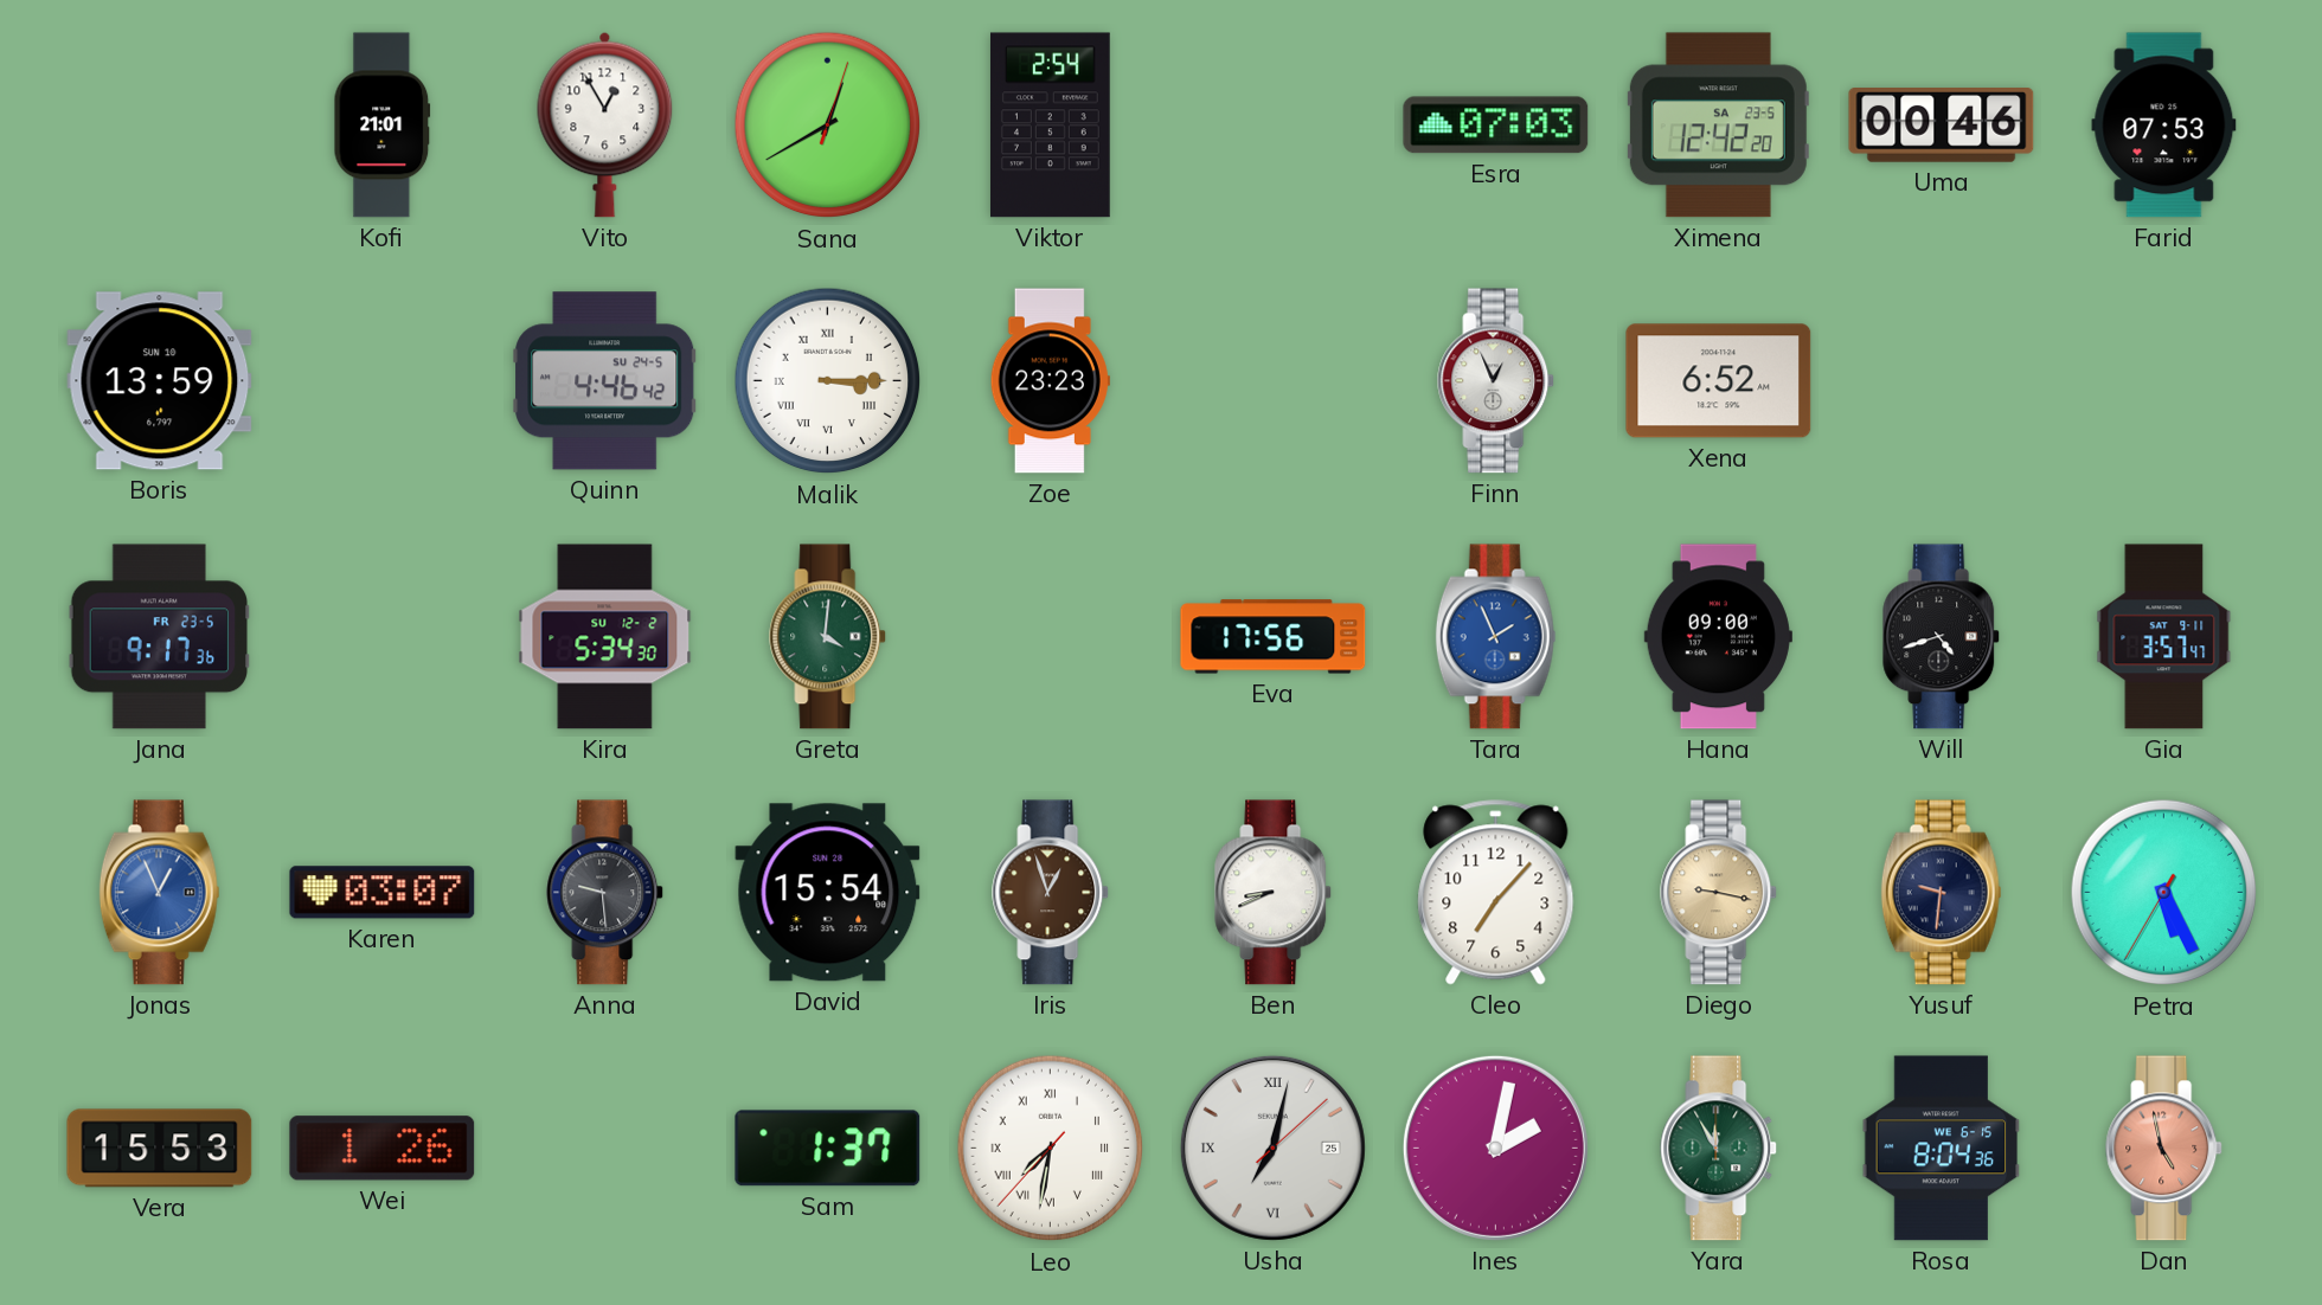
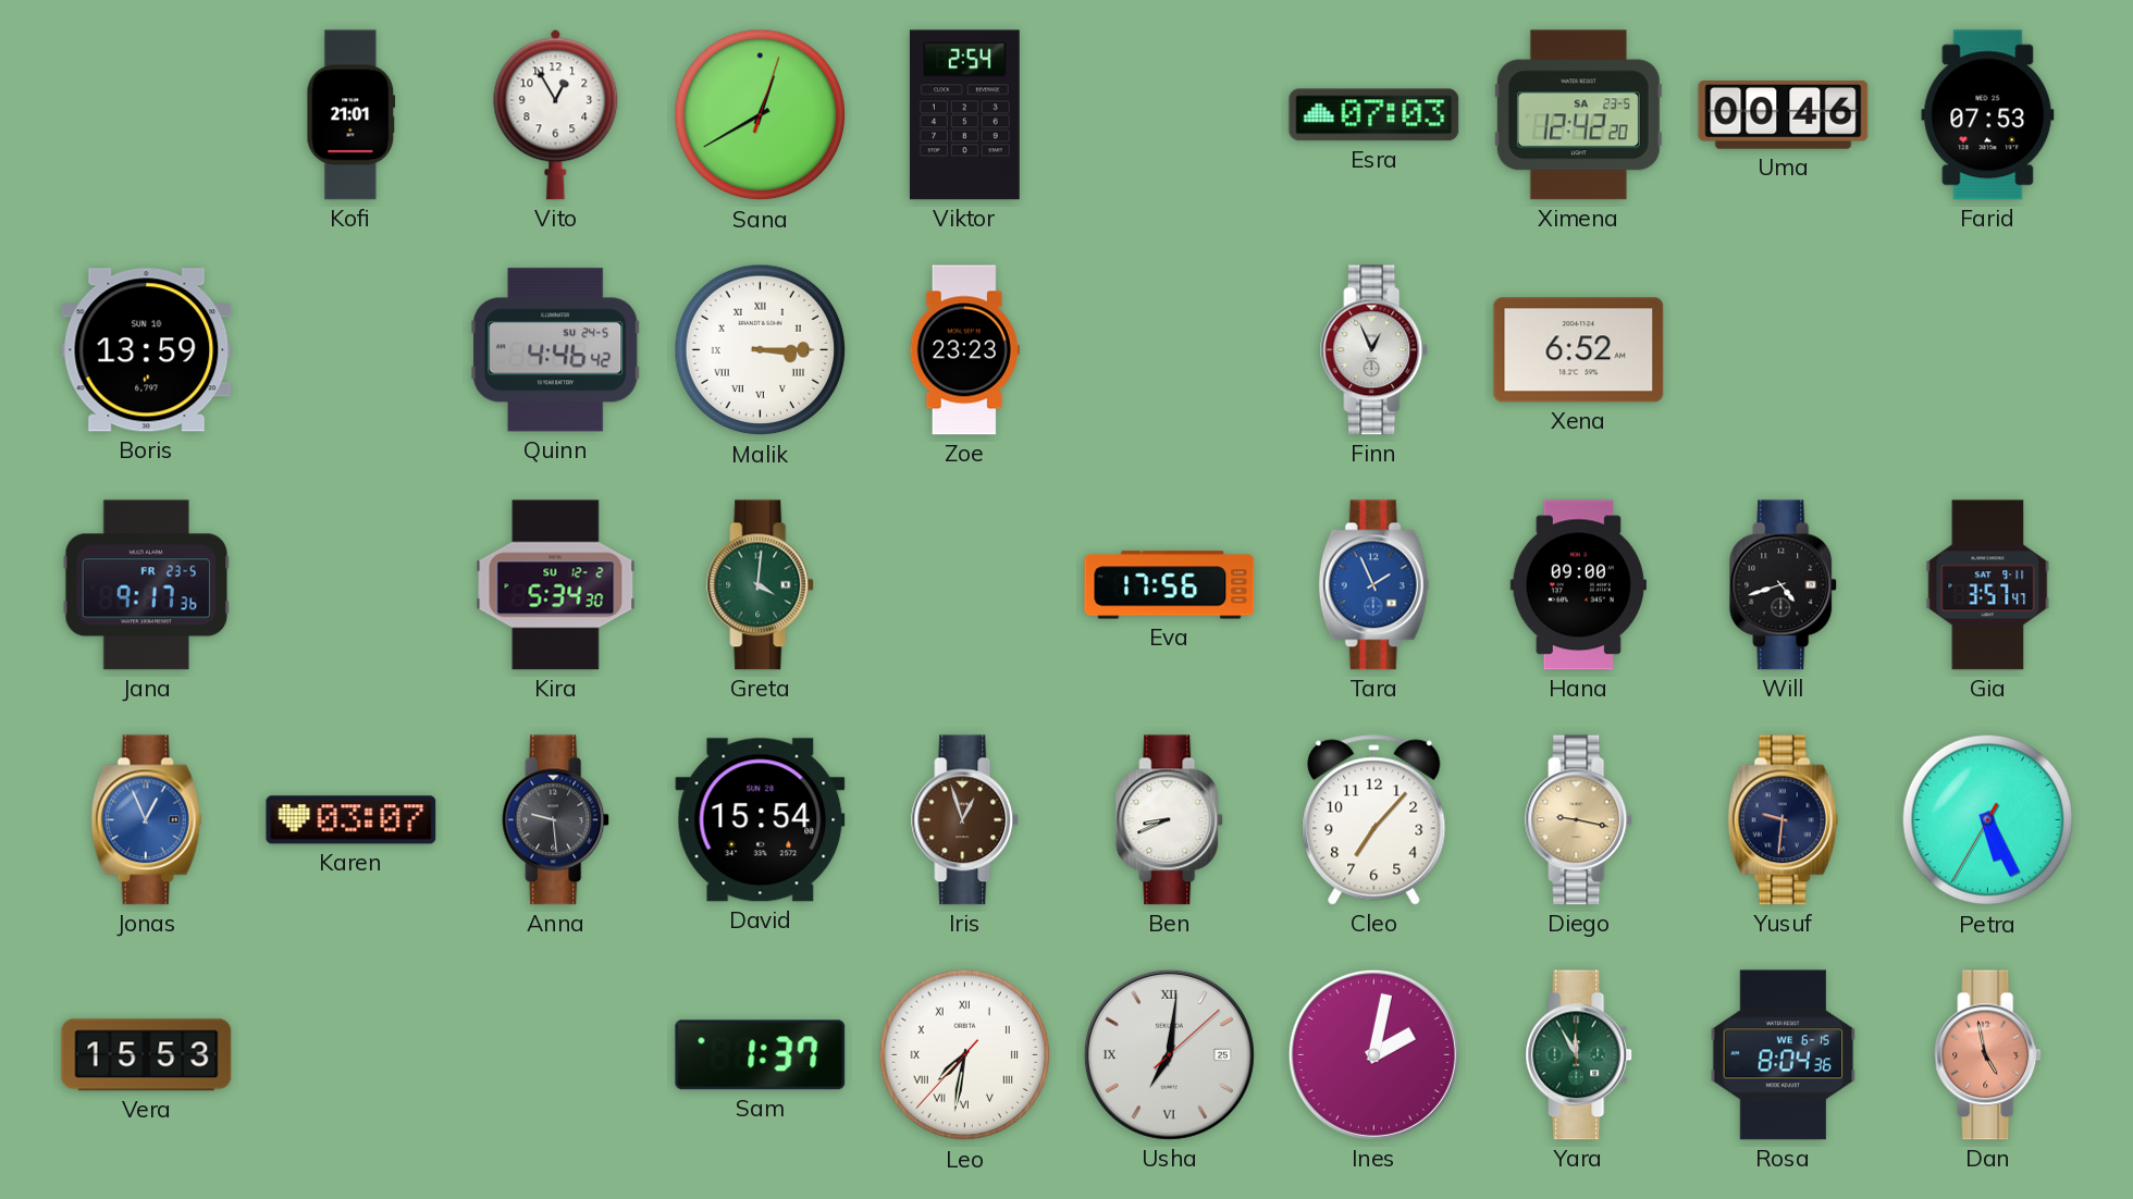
Wei: 1:26 -> none
Usha: 7:02 -> 7:01
